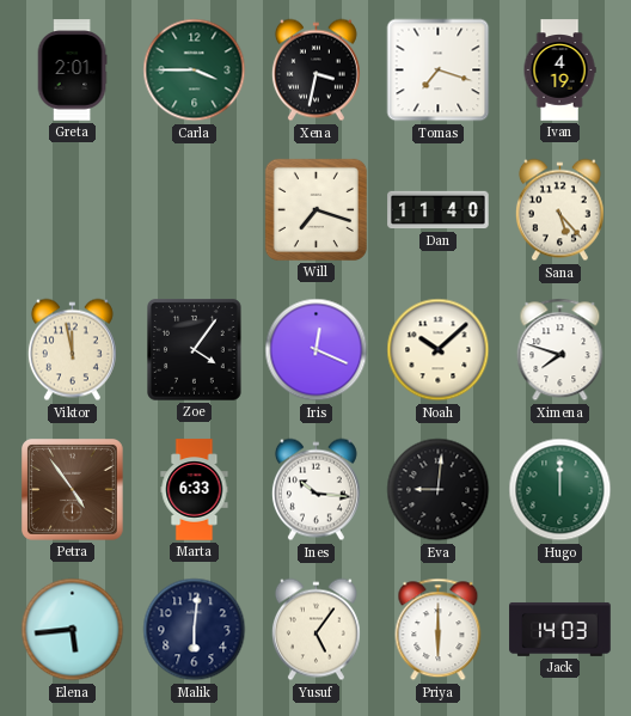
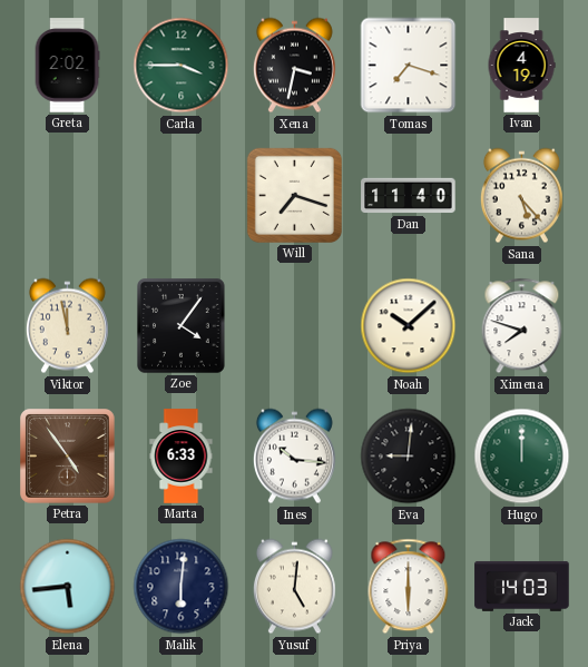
Greta: 2:01 -> 2:02
Iris: 12:19 -> none
Yusuf: 5:06 -> 5:01
